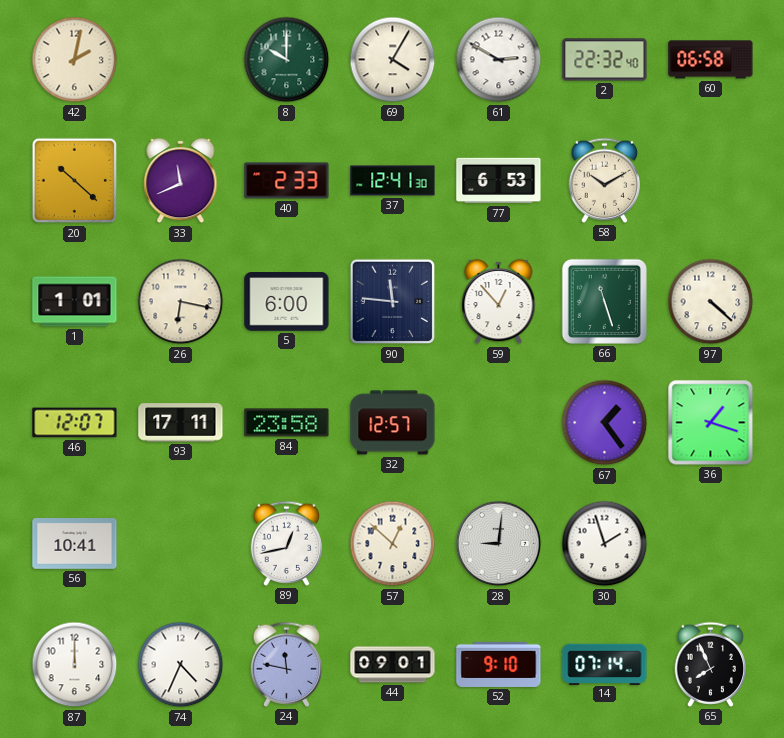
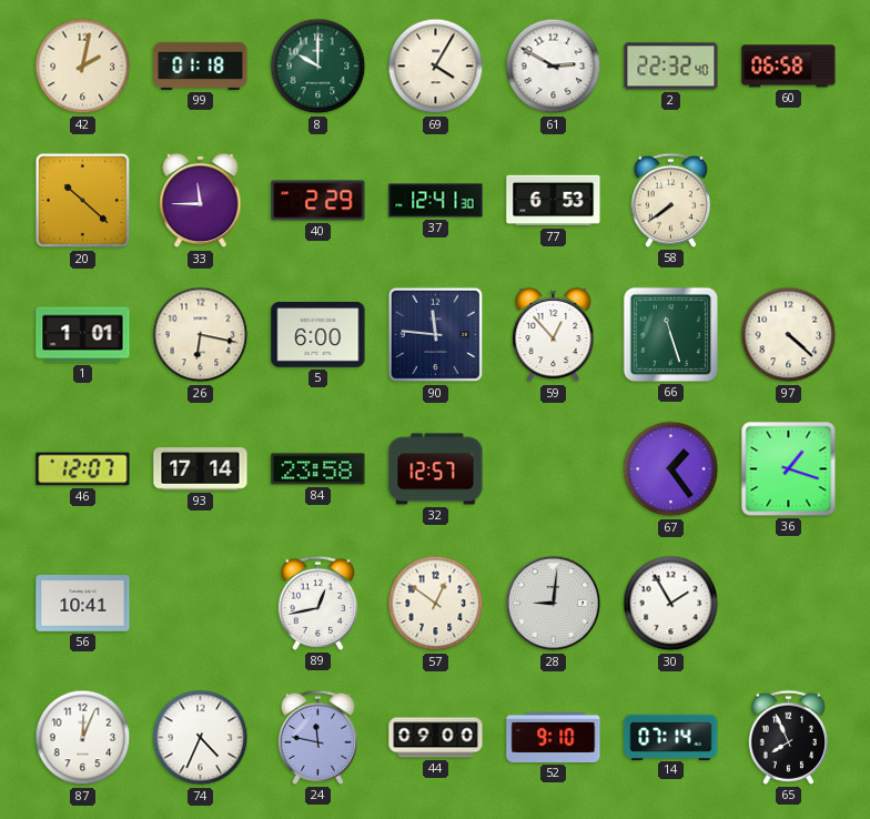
99: none -> 01:18
33: 11:41 -> 11:45
40: 2:33 -> 2:29
58: 10:10 -> 7:39
93: 17:11 -> 17:14
57: 12:52 -> 12:51
30: 1:57 -> 1:55
87: 12:00 -> 12:04
44: 09:01 -> 09:00
